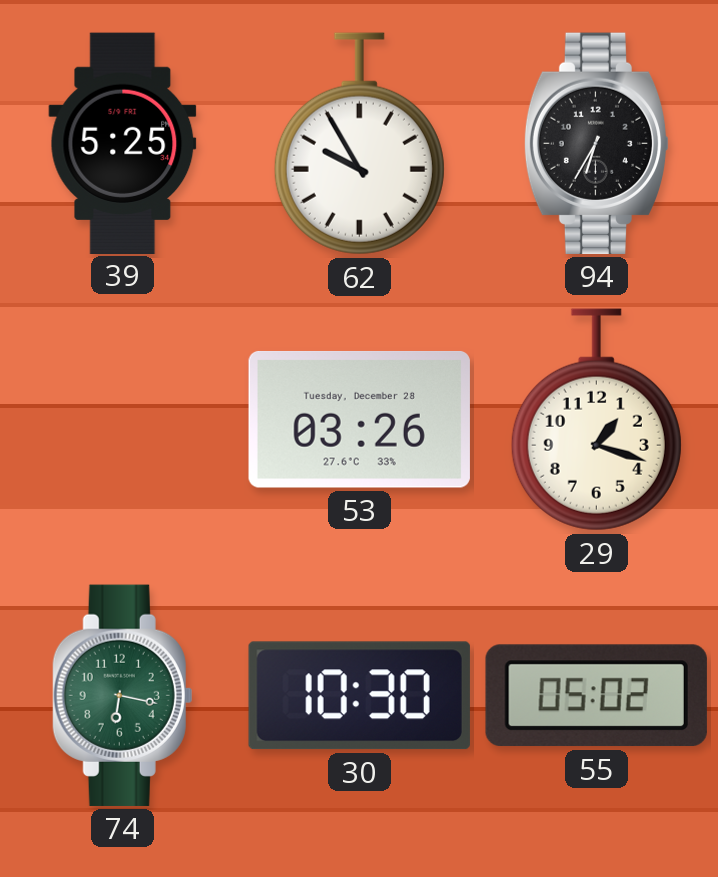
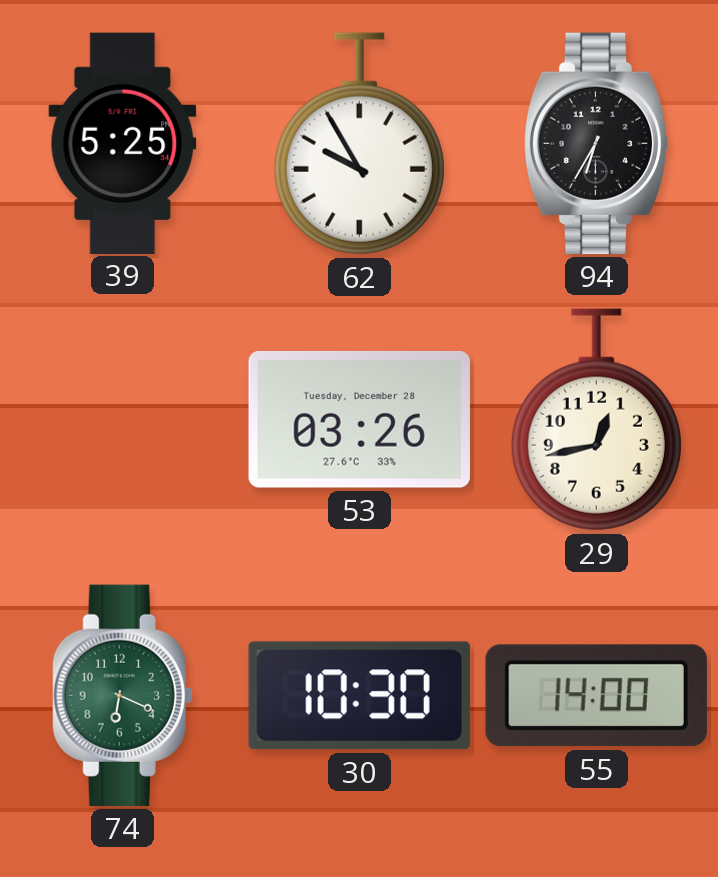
29: 1:18 -> 12:43
74: 6:17 -> 6:19
55: 05:02 -> 14:00
